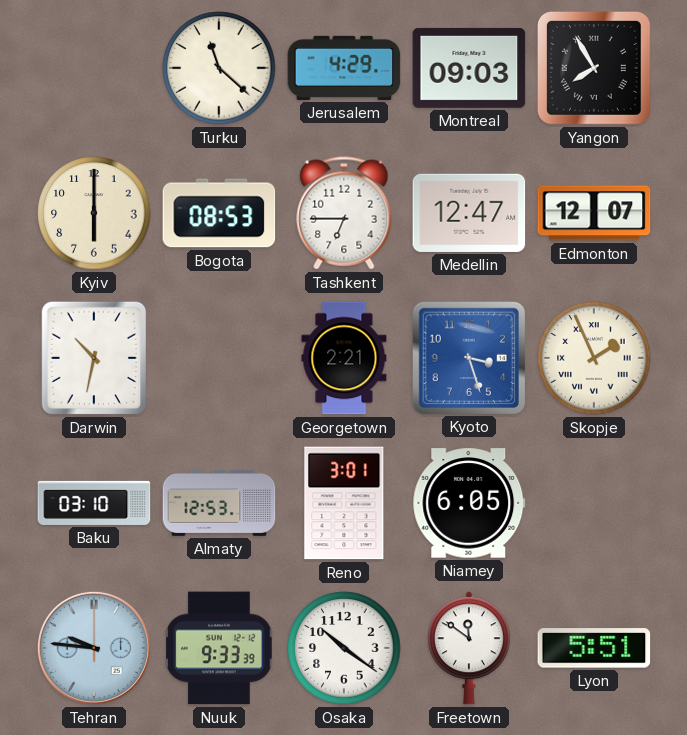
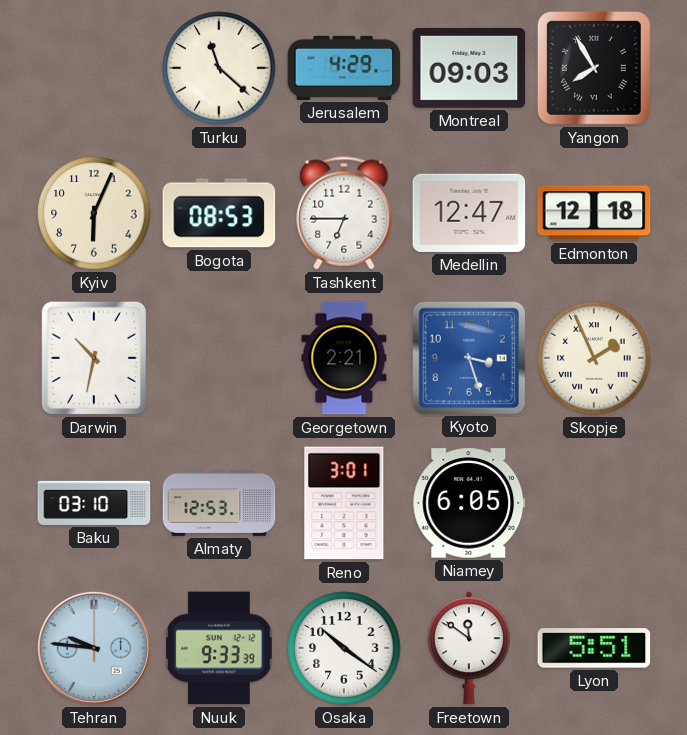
Kyiv: 6:00 -> 6:04
Edmonton: 12:07 -> 12:18
